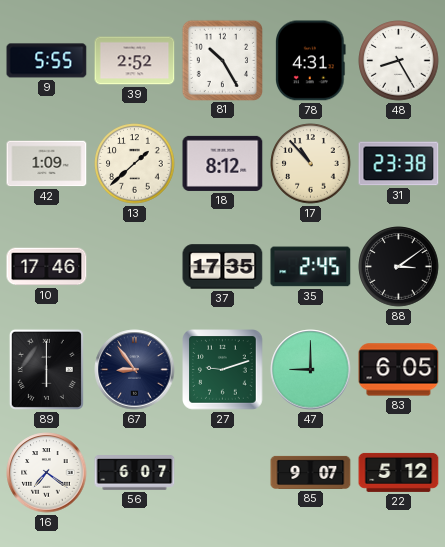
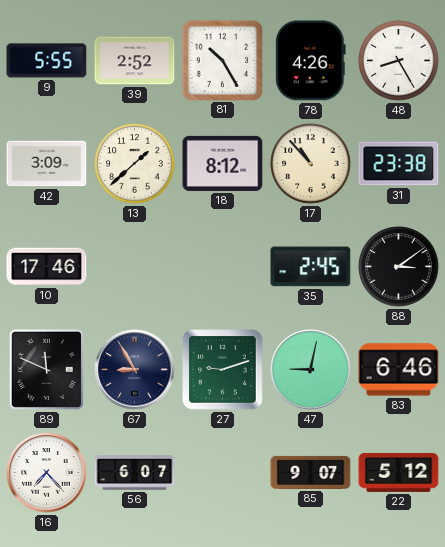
78: 4:31 -> 4:26
42: 1:09 -> 3:09
37: 17:35 -> none
89: 6:00 -> 11:49
67: 8:54 -> 8:55
47: 9:00 -> 9:02
83: 6:05 -> 6:46
16: 7:21 -> 7:23
